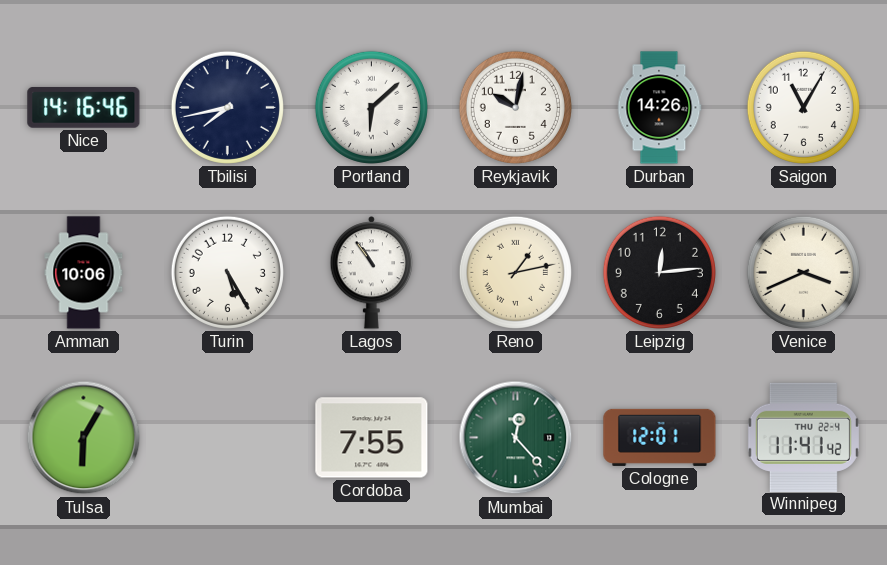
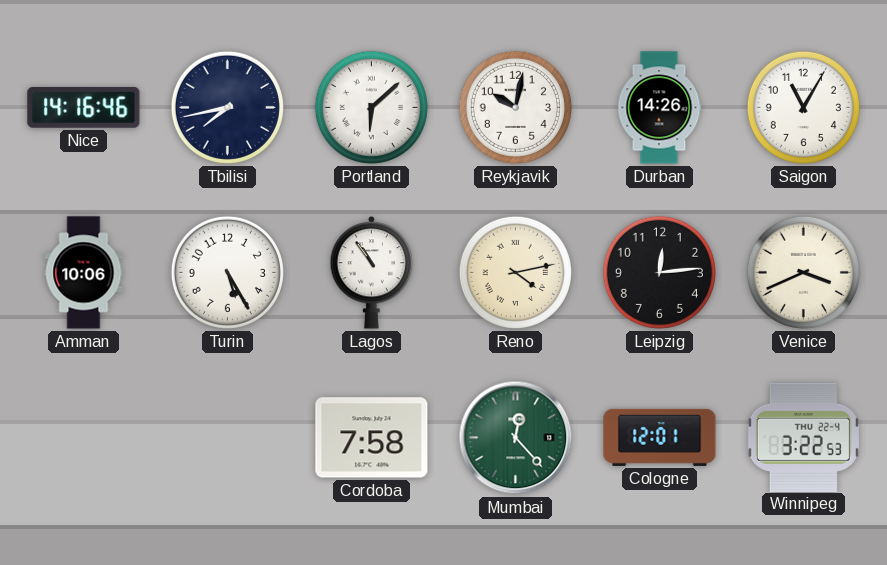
Reno: 1:13 -> 4:13
Tulsa: 6:05 -> none
Cordoba: 7:55 -> 7:58
Winnipeg: 11:41 -> 3:22
